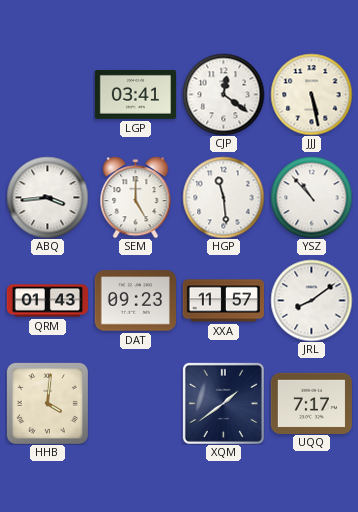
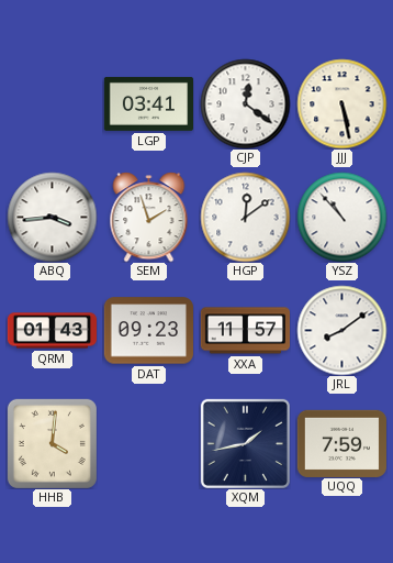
SEM: 5:00 -> 1:57
HGP: 11:29 -> 12:09
XQM: 1:39 -> 1:43
UQQ: 7:17 -> 7:59
